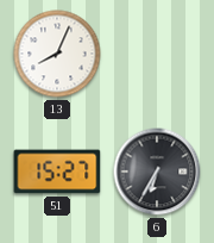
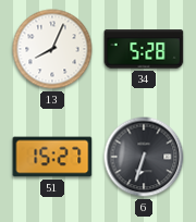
34: none -> 5:28
6: 6:35 -> 6:33
